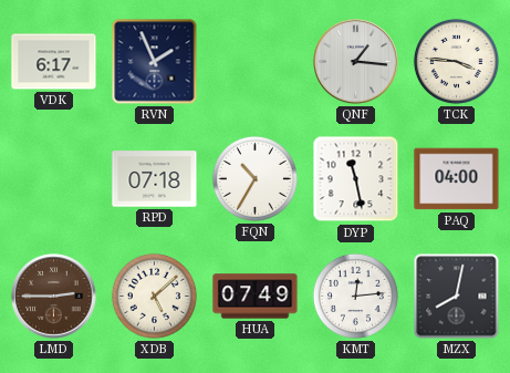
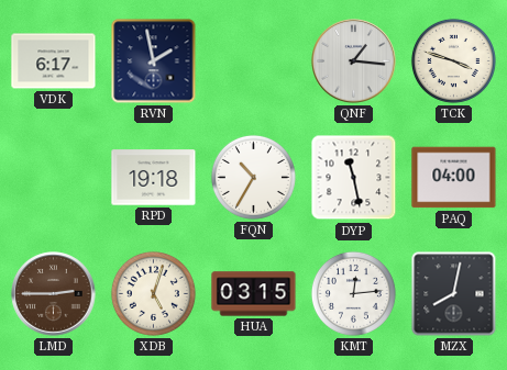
RVN: 1:56 -> 1:58
TCK: 3:46 -> 3:48
RPD: 07:18 -> 19:18
XDB: 5:08 -> 5:03
HUA: 07:49 -> 03:15
